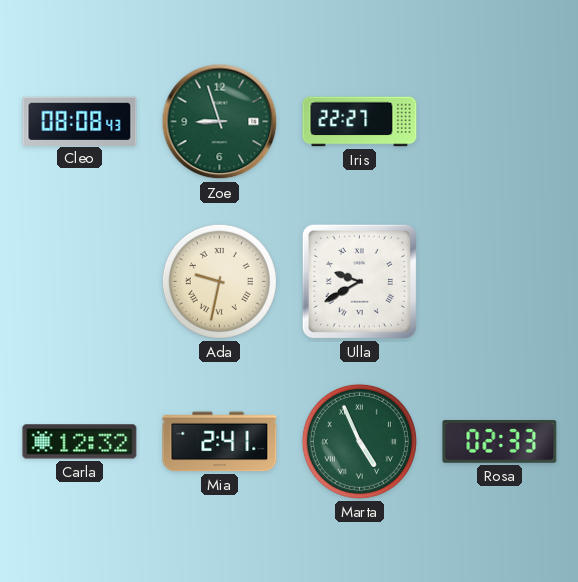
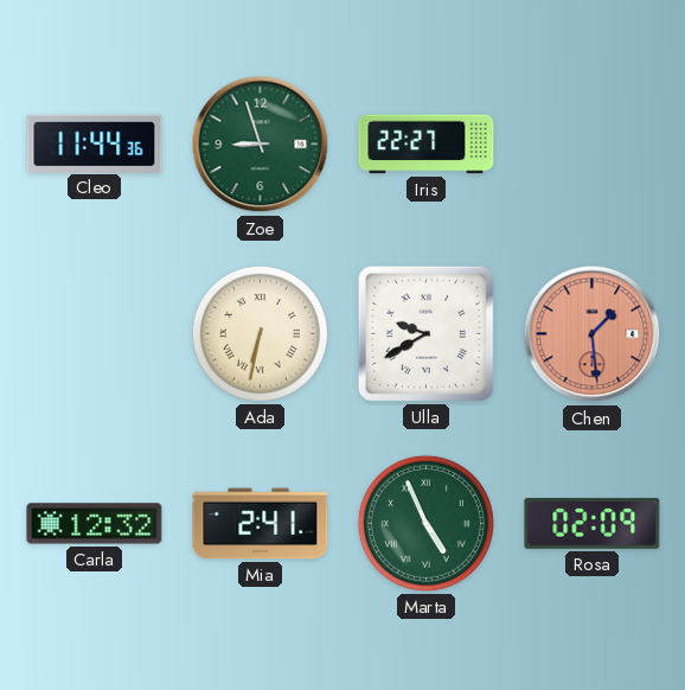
Cleo: 08:08 -> 11:44
Ada: 9:32 -> 6:32
Chen: none -> 1:29
Rosa: 02:33 -> 02:09
